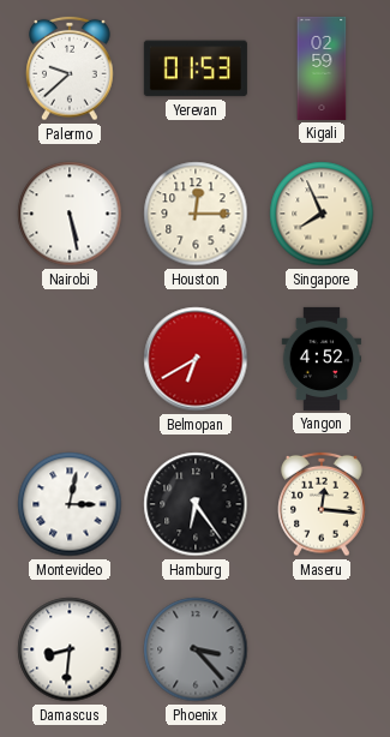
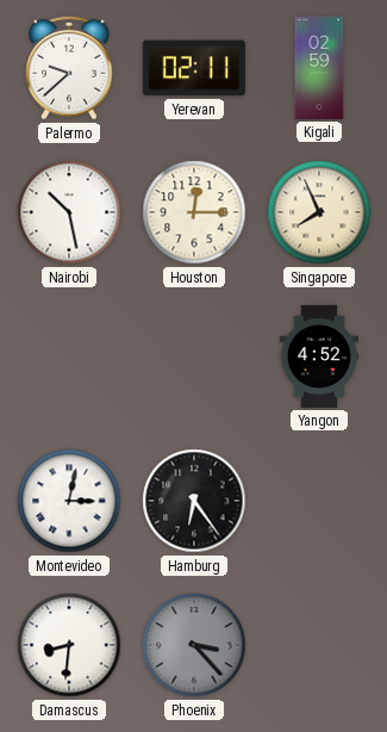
Yerevan: 01:53 -> 02:11
Nairobi: 5:28 -> 10:28
Belmopan: 6:40 -> none
Maseru: 12:16 -> none
